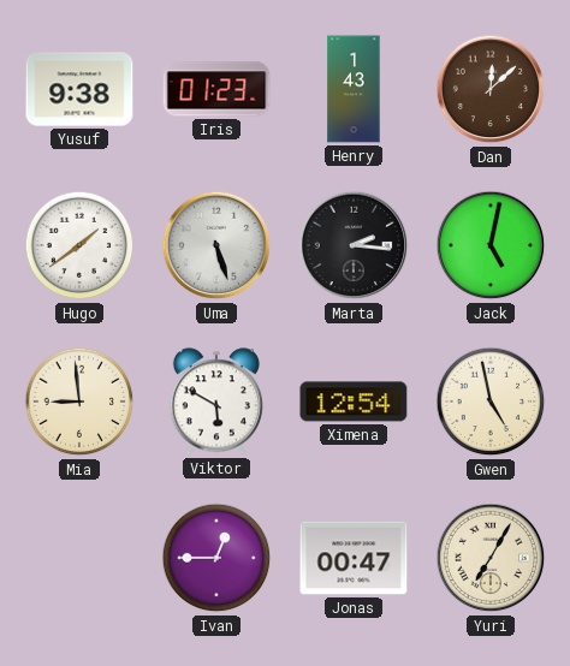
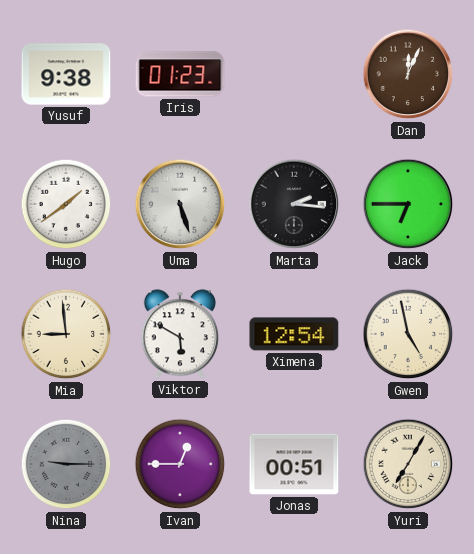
Henry: 1:43 -> none
Dan: 12:08 -> 12:04
Jack: 5:02 -> 6:45
Nina: none -> 9:15
Jonas: 00:47 -> 00:51
